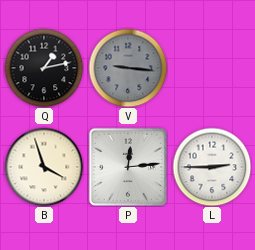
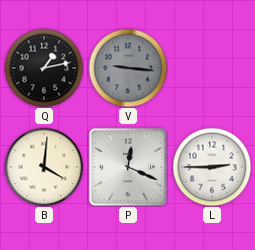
B: 3:57 -> 4:01
P: 12:14 -> 12:19
